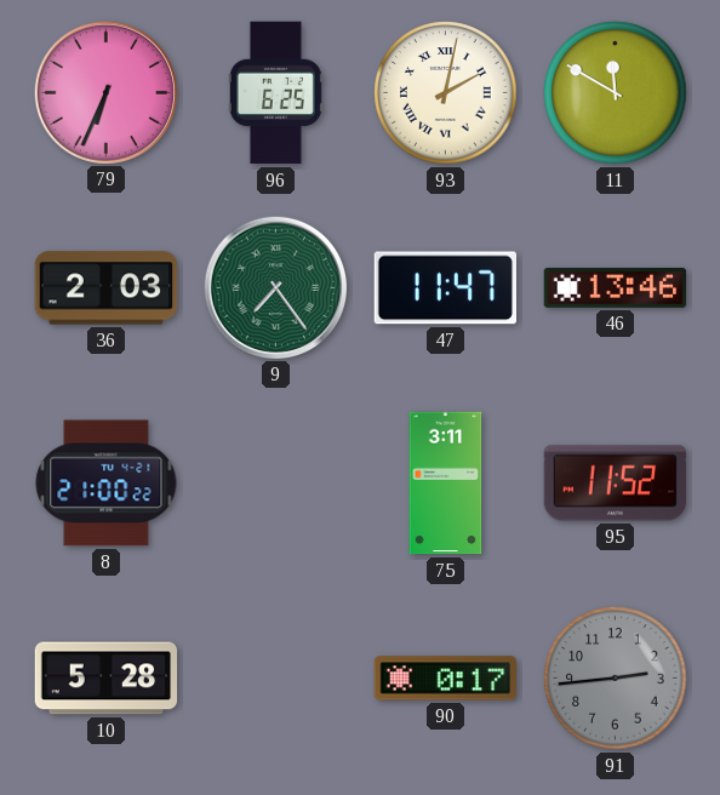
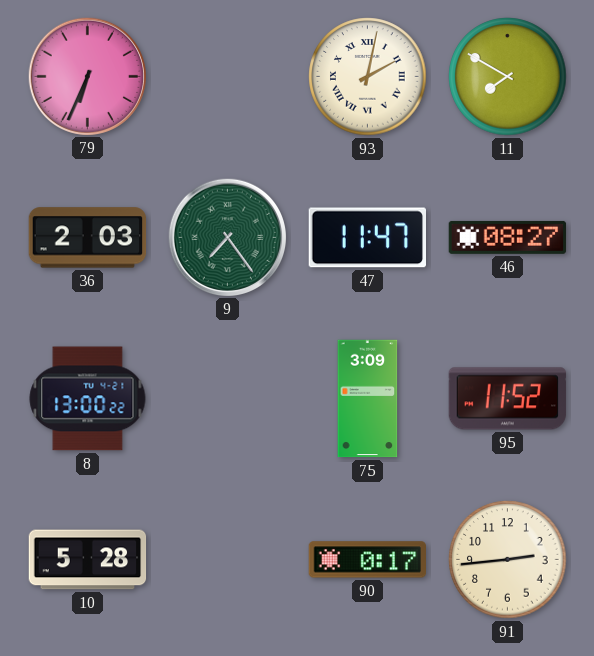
96: 6:25 -> none
11: 11:50 -> 7:50
46: 13:46 -> 08:27
8: 21:00 -> 13:00
75: 3:11 -> 3:09
91 dial: grey -> cream
